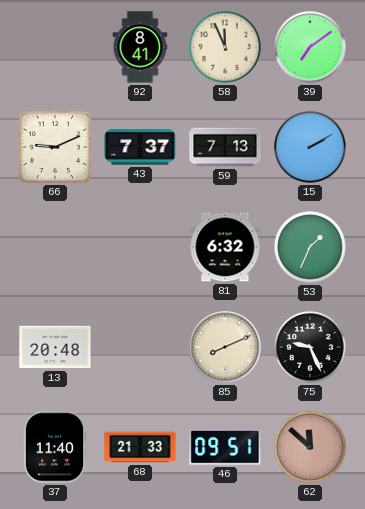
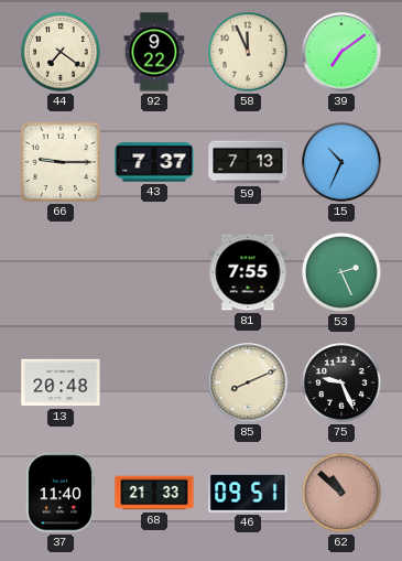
44: none -> 7:21
92: 8:41 -> 9:22
66: 9:11 -> 9:15
15: 2:10 -> 10:34
81: 6:32 -> 7:55
53: 1:34 -> 2:26
62: 11:52 -> 10:52
